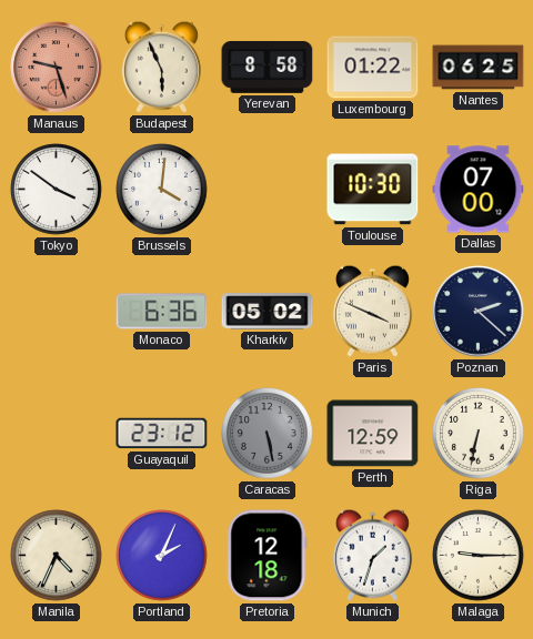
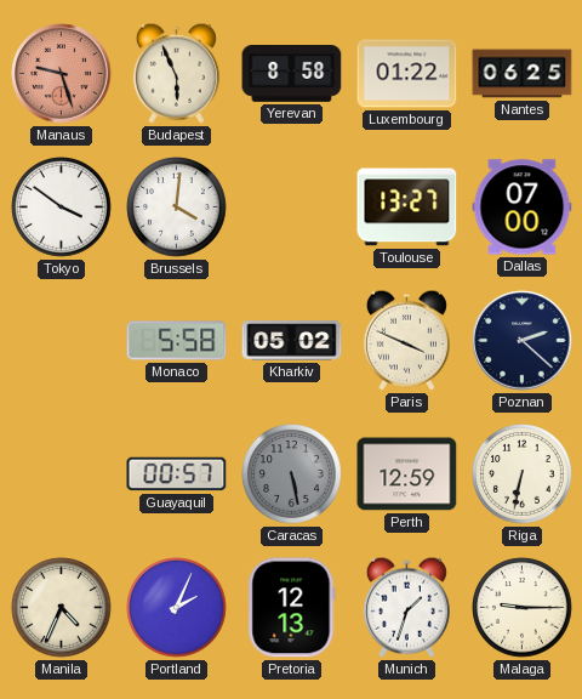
Toulouse: 10:30 -> 13:27
Monaco: 6:36 -> 5:58
Guayaquil: 23:12 -> 00:57
Pretoria: 12:18 -> 12:13
